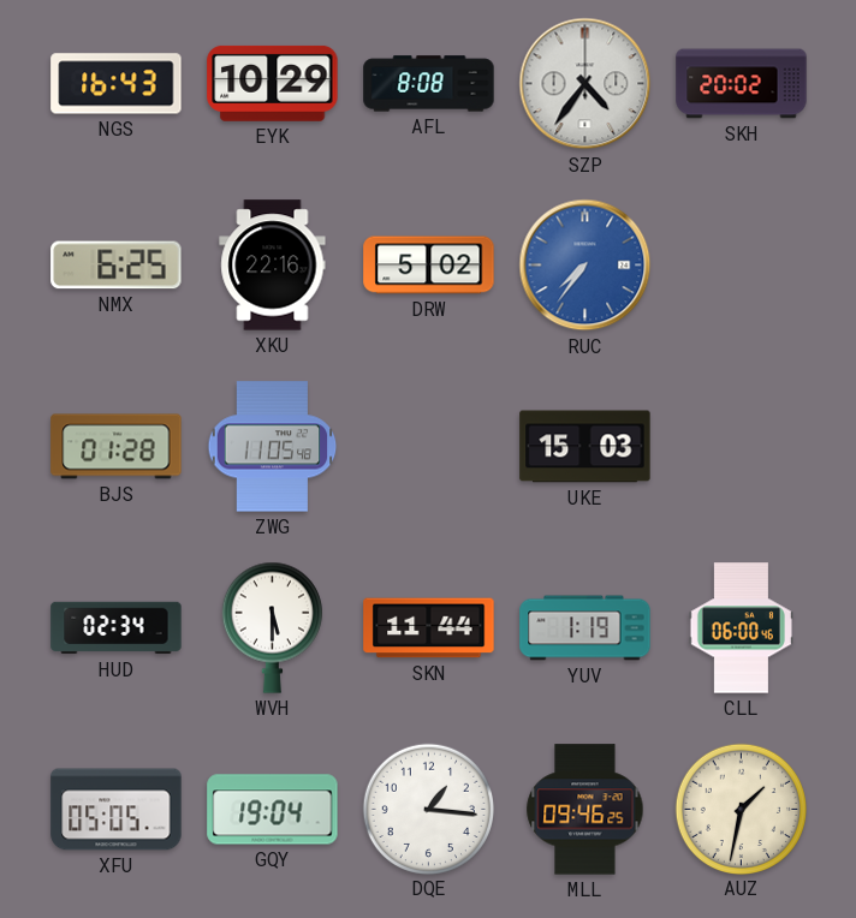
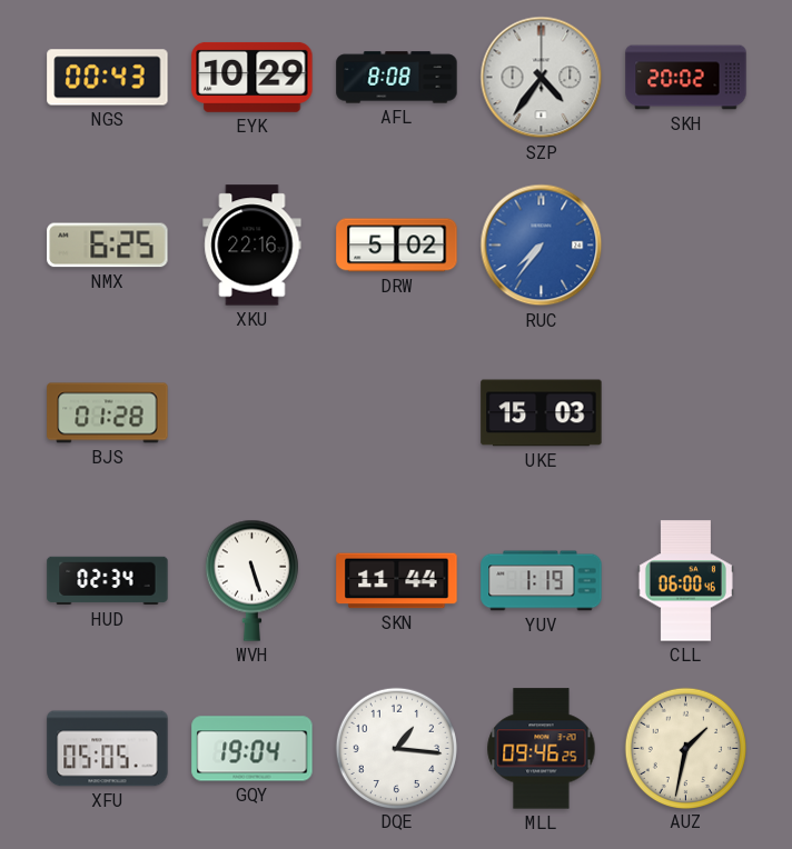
NGS: 16:43 -> 00:43
ZWG: 11:05 -> none
WVH: 5:30 -> 5:27
